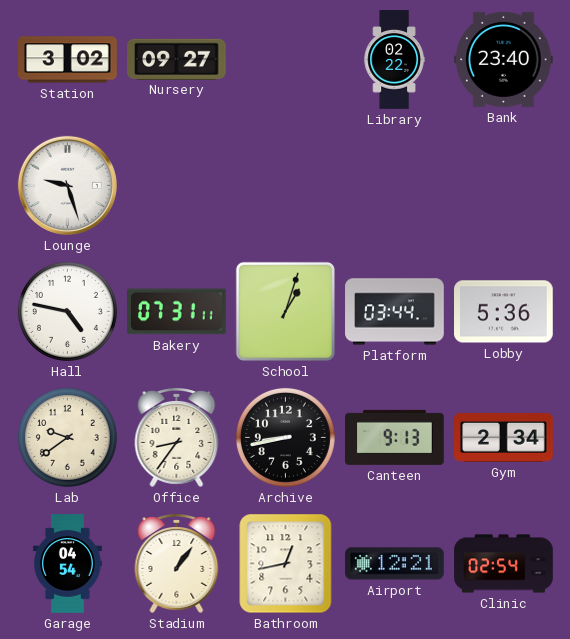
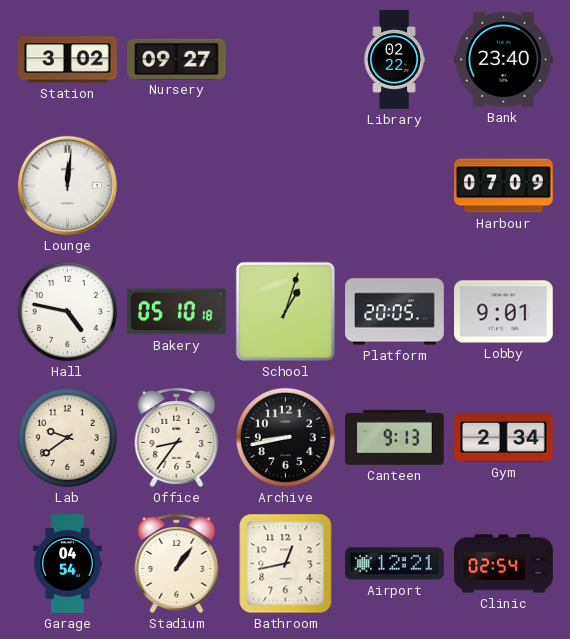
Lounge: 9:27 -> 12:01
Harbour: none -> 07:09
Bakery: 07:31 -> 05:10
Platform: 03:44 -> 20:05
Lobby: 5:36 -> 9:01
